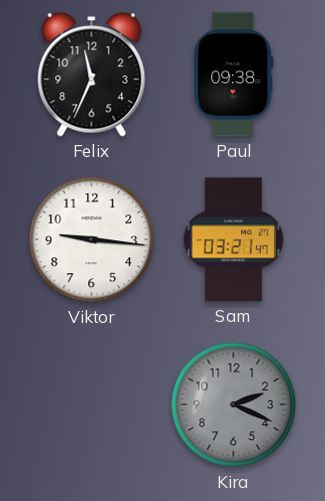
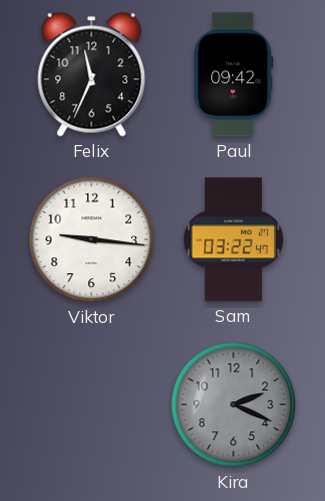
Paul: 09:38 -> 09:42
Sam: 03:21 -> 03:22
